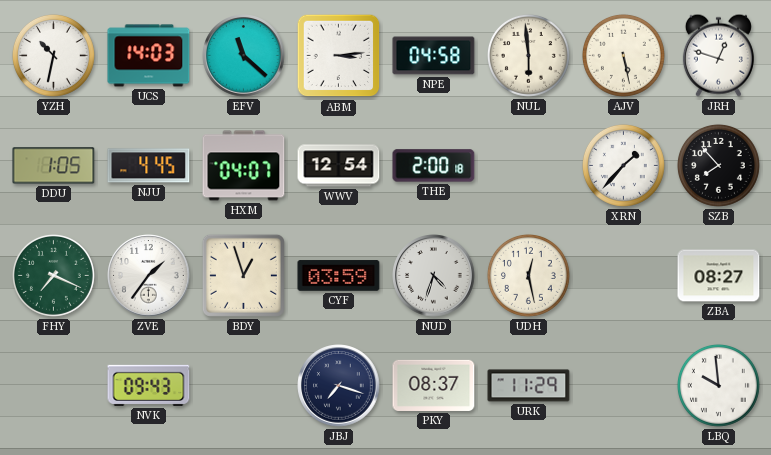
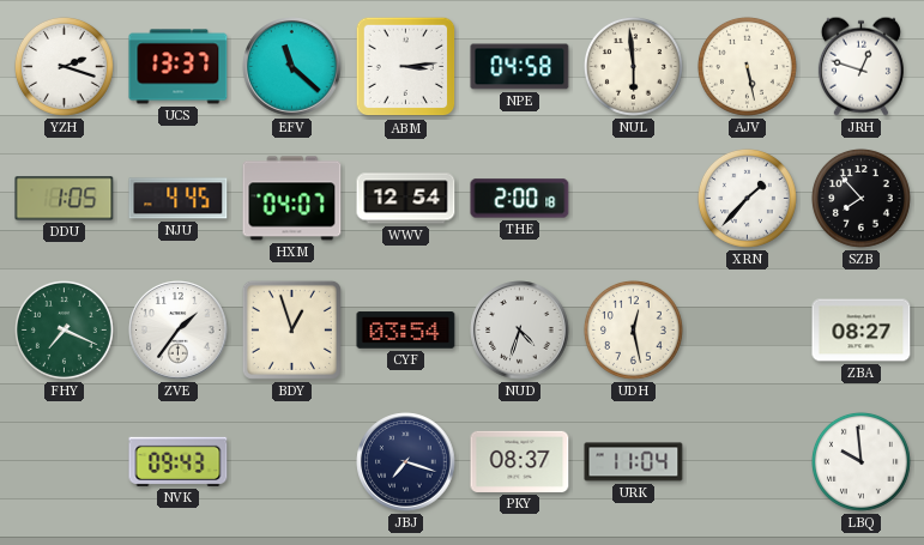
YZH: 10:32 -> 2:18
UCS: 14:03 -> 13:37
CYF: 03:59 -> 03:54
URK: 11:29 -> 11:04
